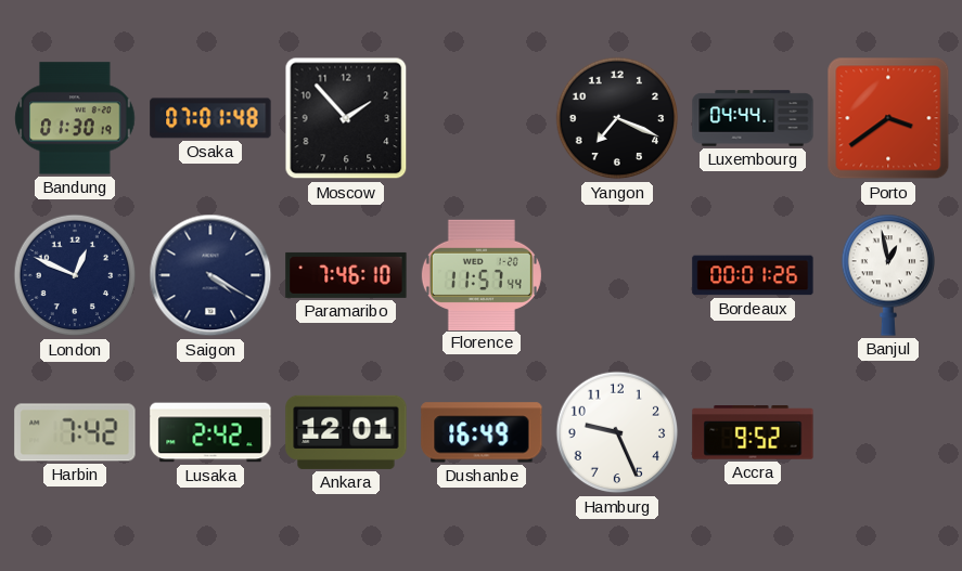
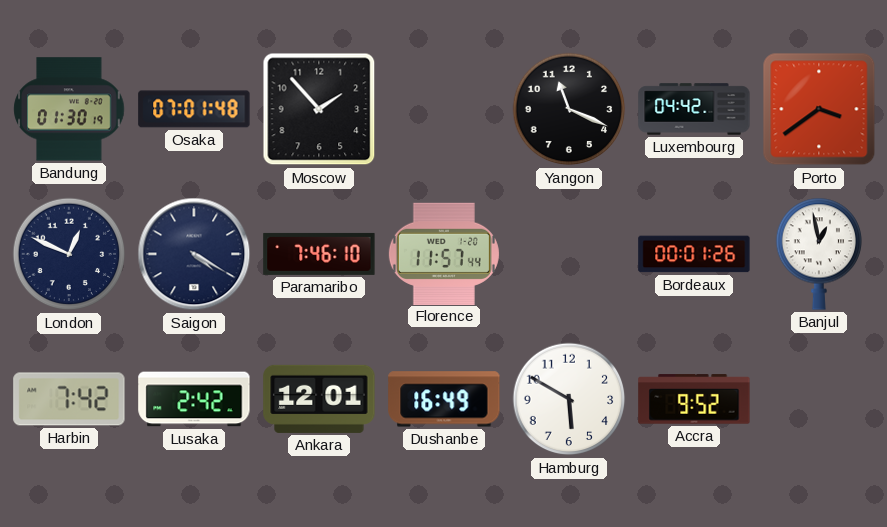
Yangon: 7:19 -> 11:19
Luxembourg: 04:44 -> 04:42
Hamburg: 9:26 -> 5:50
